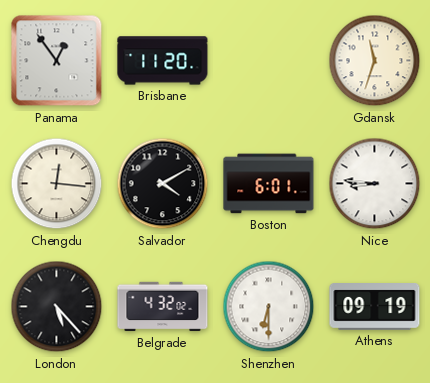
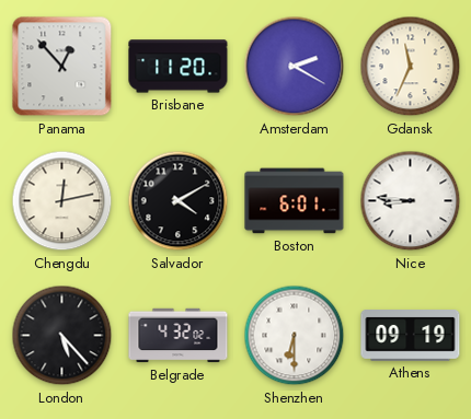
Panama: 12:54 -> 12:53
Amsterdam: none -> 2:20
Gdansk: 11:33 -> 11:34
Chengdu: 12:16 -> 12:13
